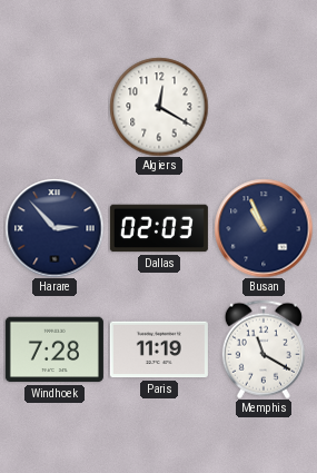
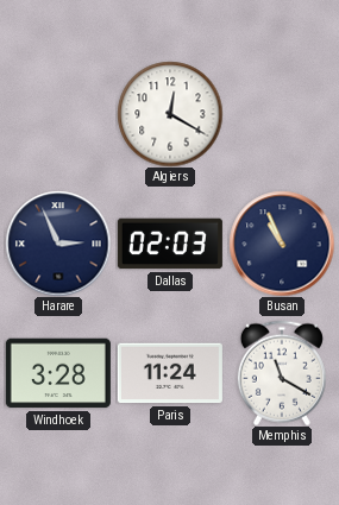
Harare: 2:53 -> 2:56
Windhoek: 7:28 -> 3:28
Paris: 11:19 -> 11:24
